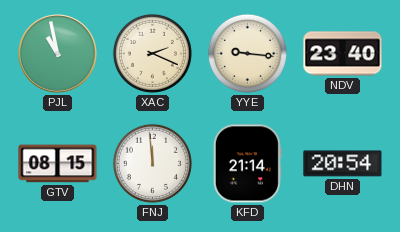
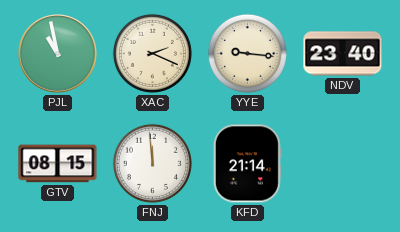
DHN: 20:54 -> none
